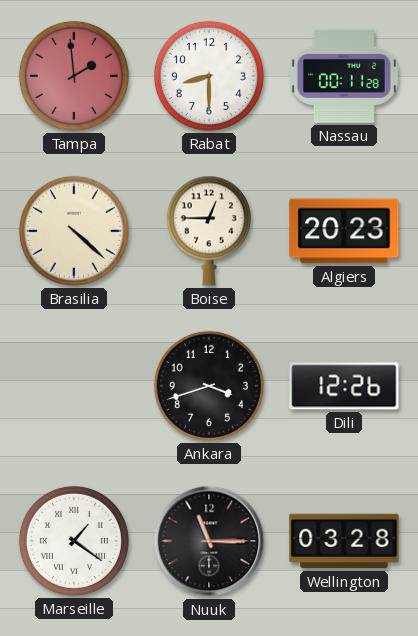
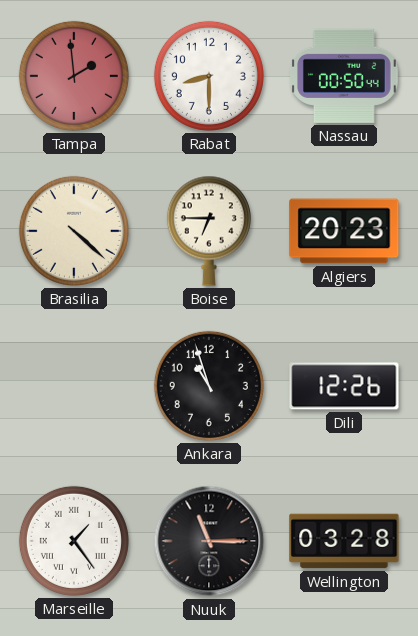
Nassau: 00:11 -> 00:50
Boise: 12:45 -> 6:45
Ankara: 3:42 -> 10:57
Marseille: 1:21 -> 1:24
